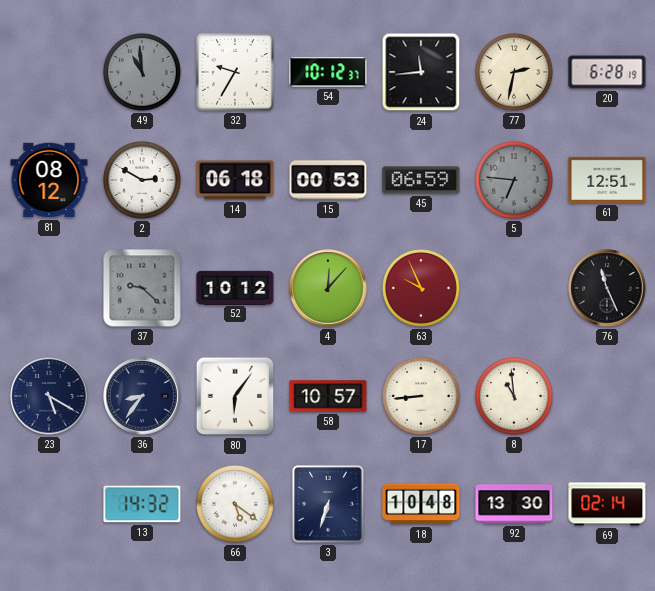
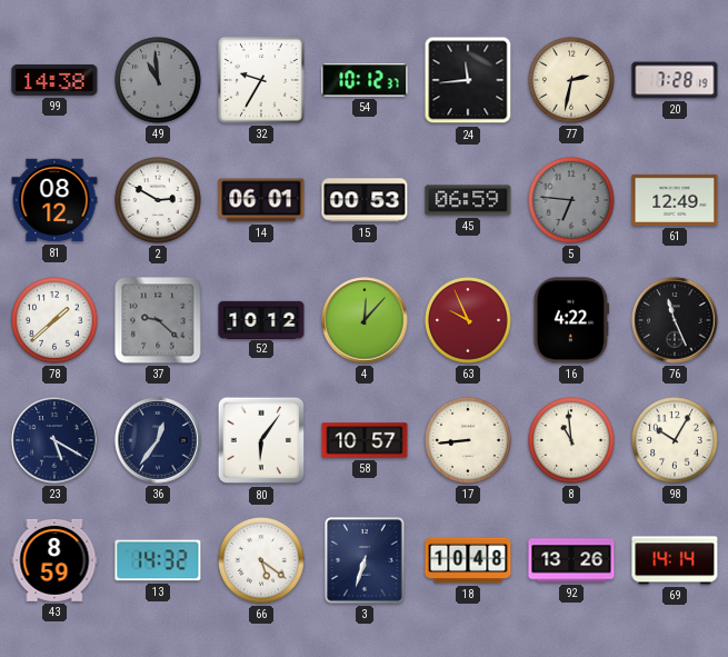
99: none -> 14:38
20: 6:28 -> 7:28
14: 06:18 -> 06:01
61: 12:51 -> 12:49
78: none -> 1:38
16: none -> 4:22
36: 8:36 -> 12:36
98: none -> 10:05
43: none -> 8:59
92: 13:30 -> 13:26
69: 02:14 -> 14:14
